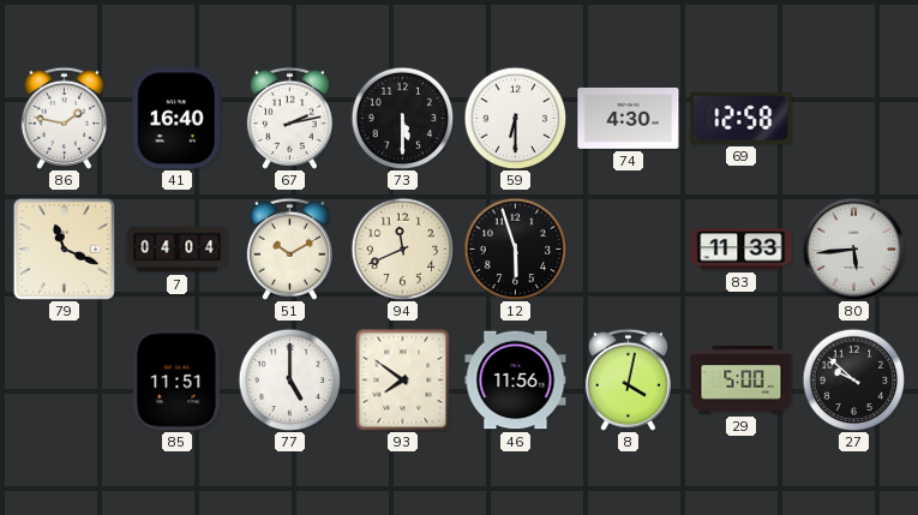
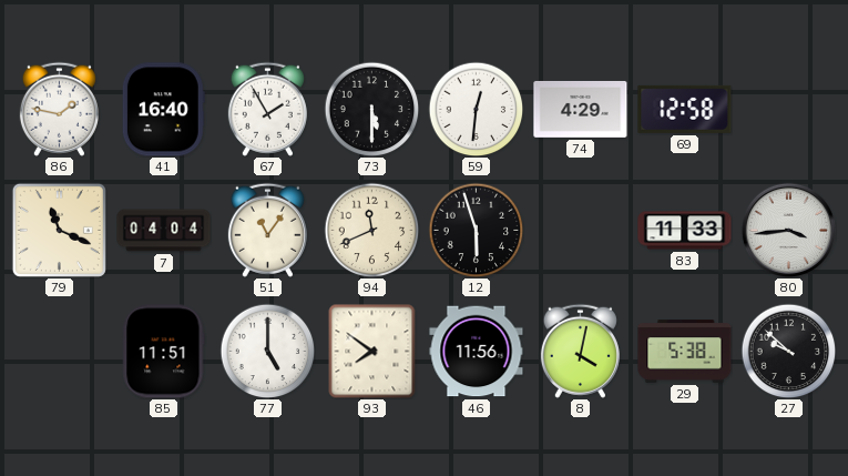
67: 2:13 -> 1:55
59: 6:30 -> 12:31
74: 4:30 -> 4:29
51: 10:10 -> 11:06
80: 5:44 -> 3:44
29: 5:00 -> 5:38
